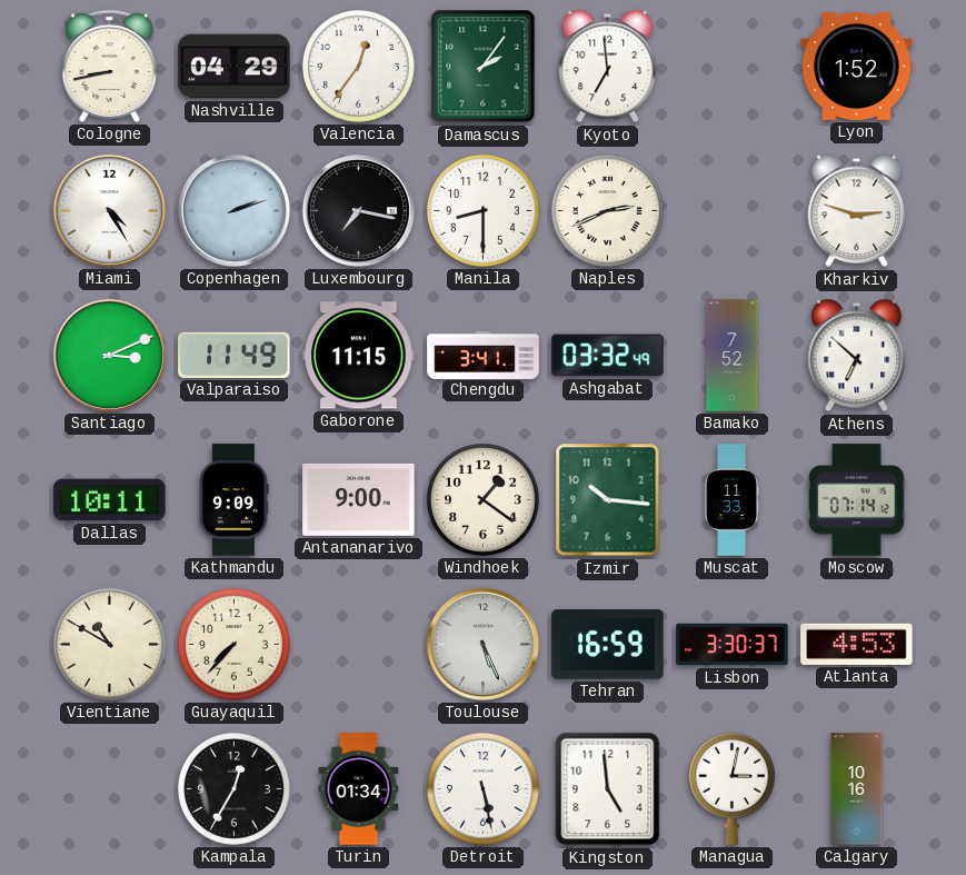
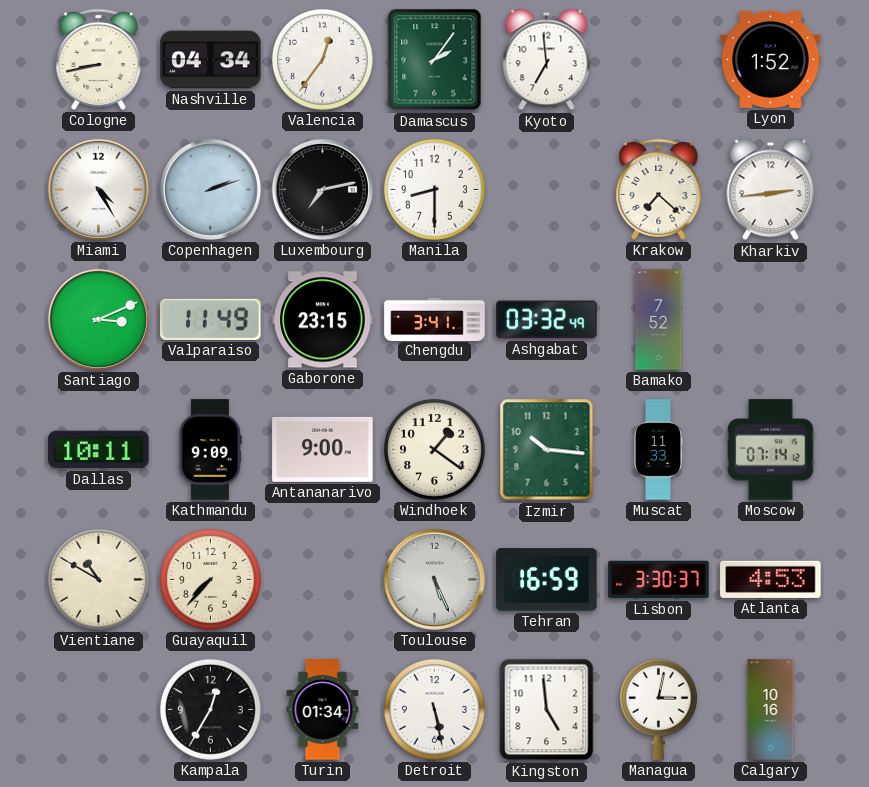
Nashville: 04:29 -> 04:34
Luxembourg: 7:17 -> 7:13
Naples: 2:41 -> none
Krakow: none -> 7:22
Kharkiv: 2:48 -> 2:44
Gaborone: 11:15 -> 23:15
Athens: 6:52 -> none
